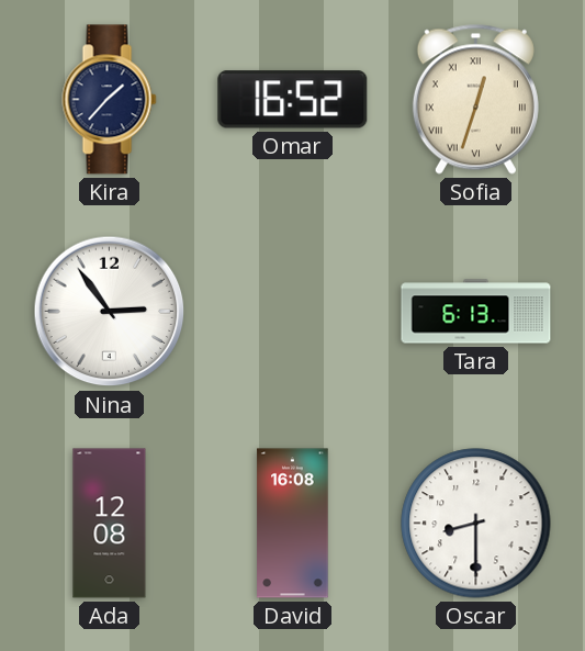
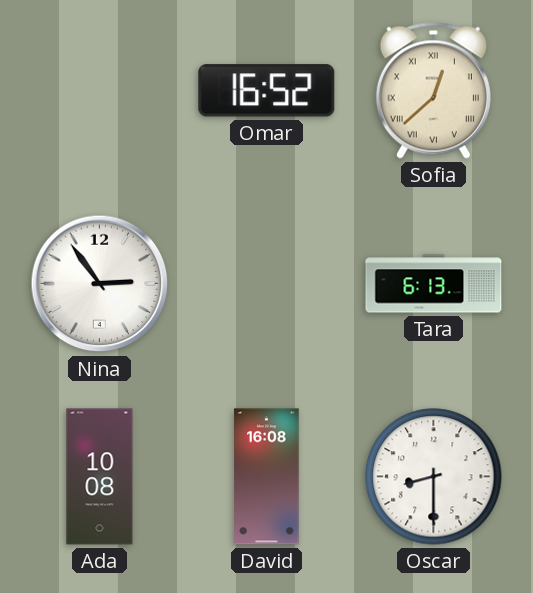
Kira: 1:37 -> none
Sofia: 12:33 -> 12:38
Ada: 12:08 -> 10:08
